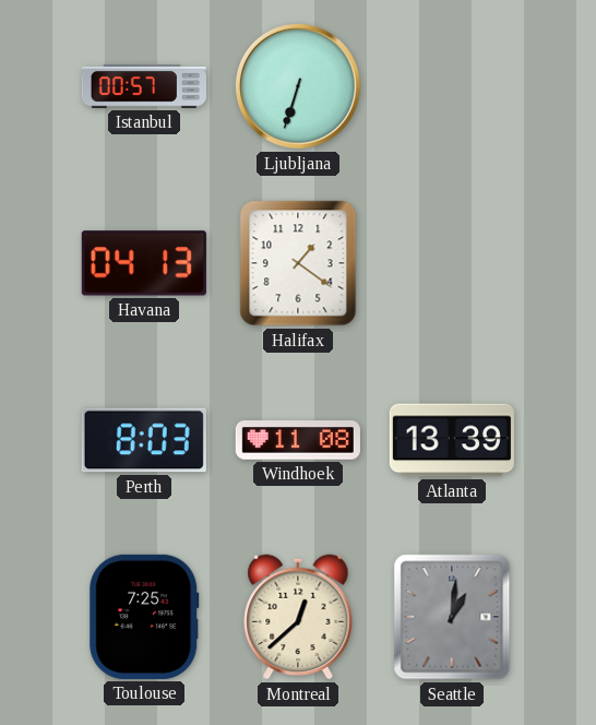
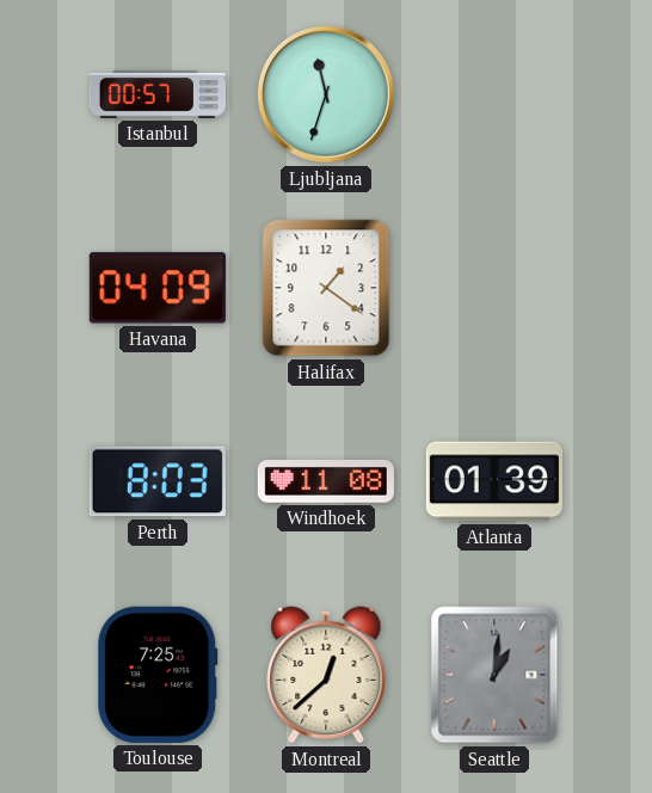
Ljubljana: 6:33 -> 11:33
Havana: 04:13 -> 04:09
Atlanta: 13:39 -> 01:39
